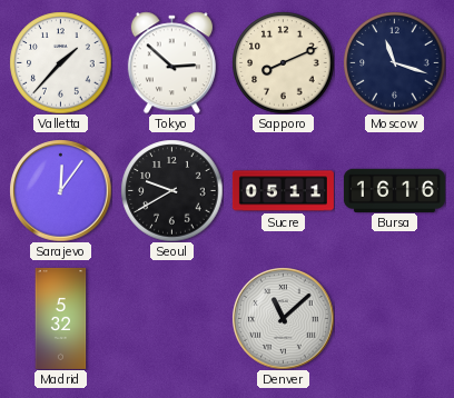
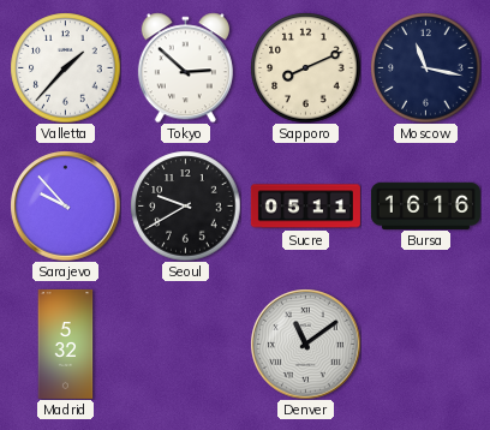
Moscow: 11:18 -> 11:17
Sarajevo: 12:06 -> 9:53
Denver: 11:08 -> 11:09
